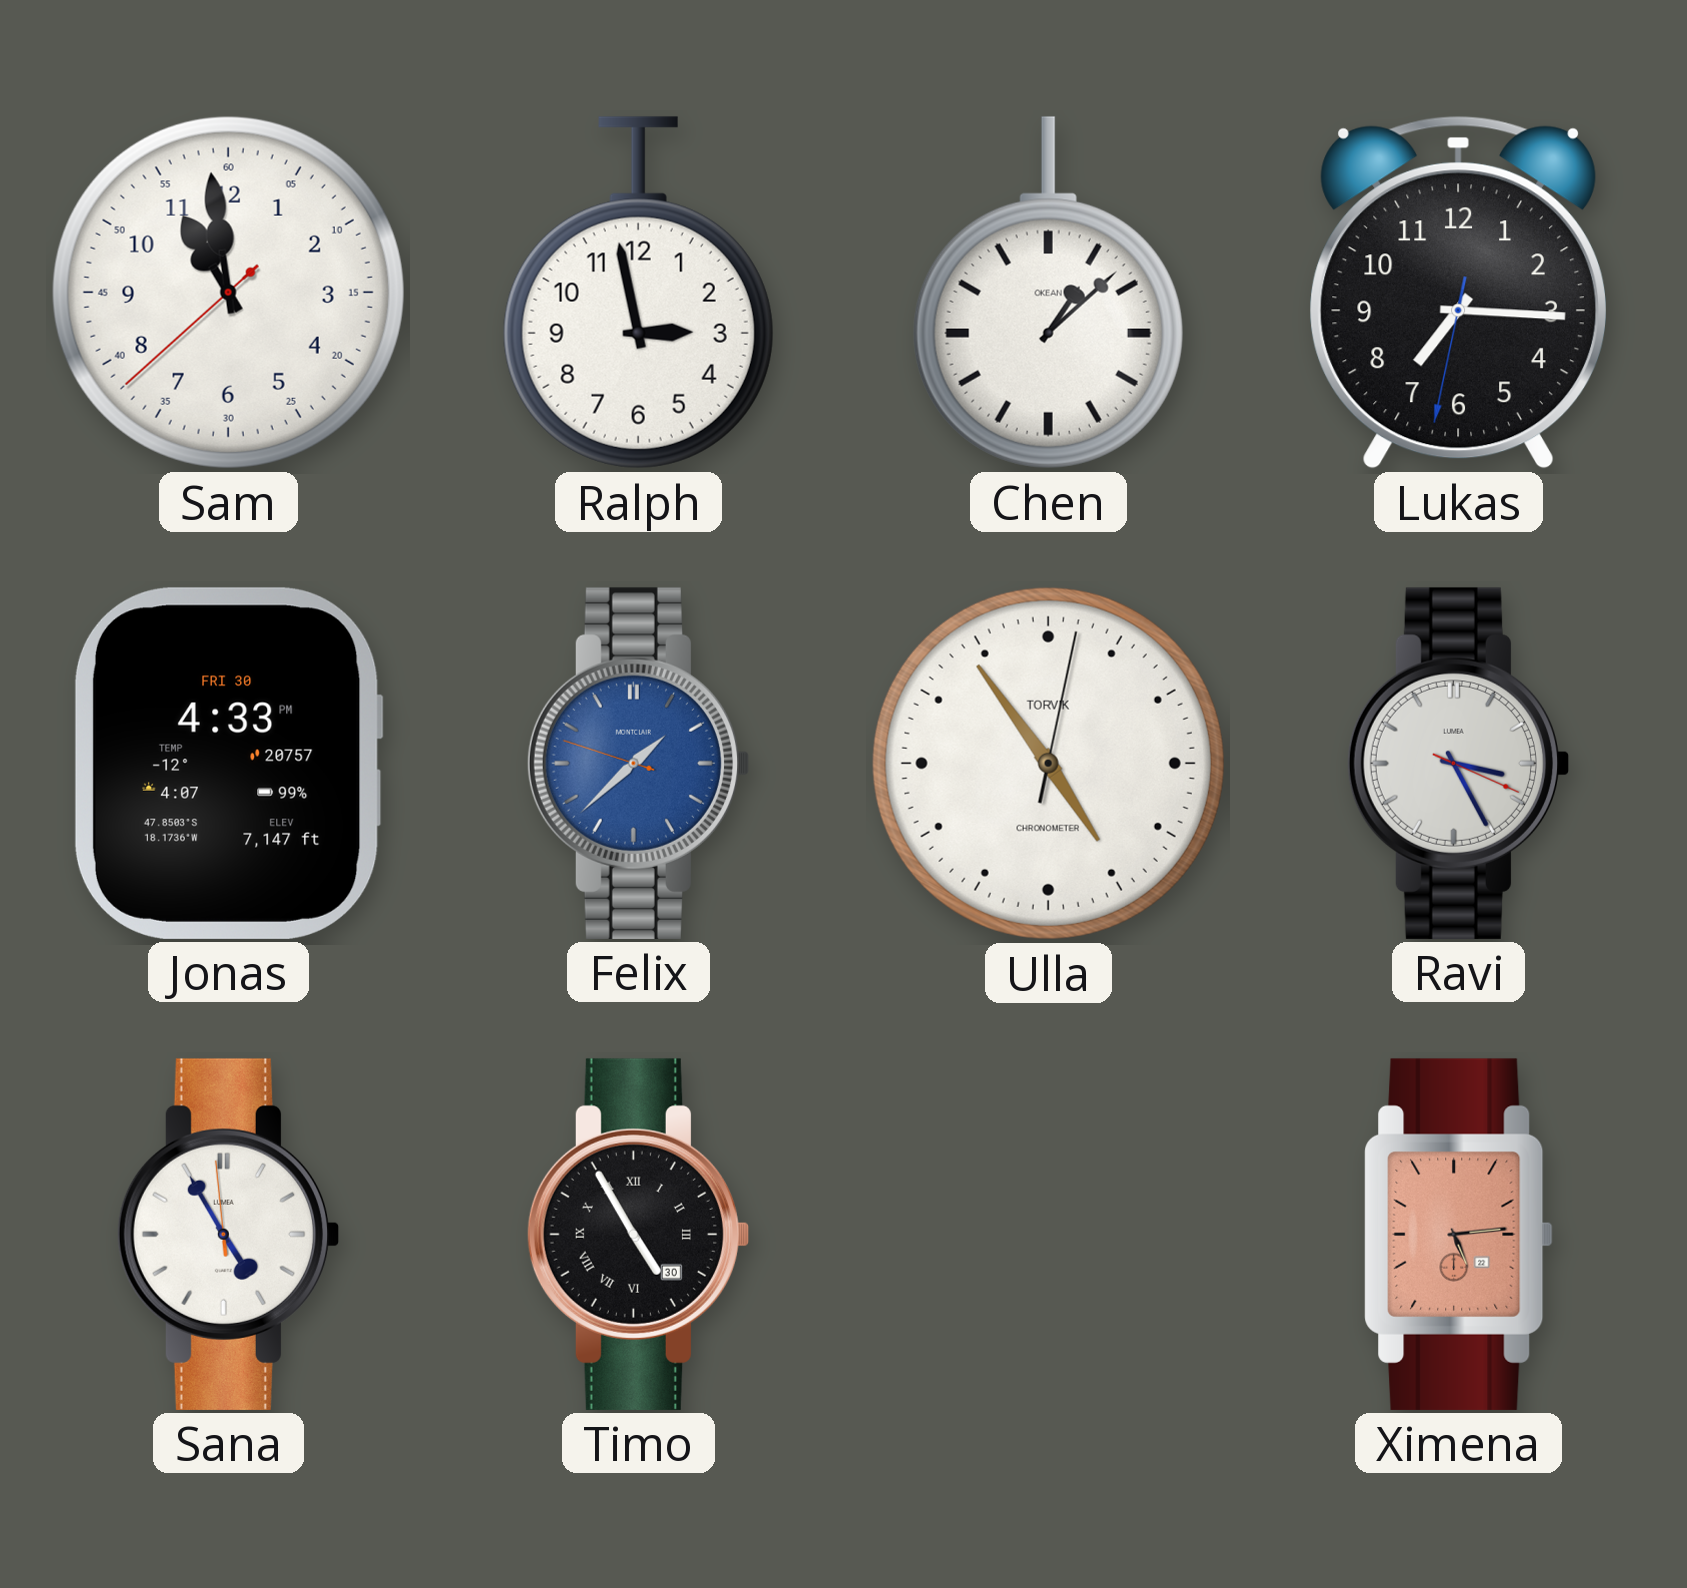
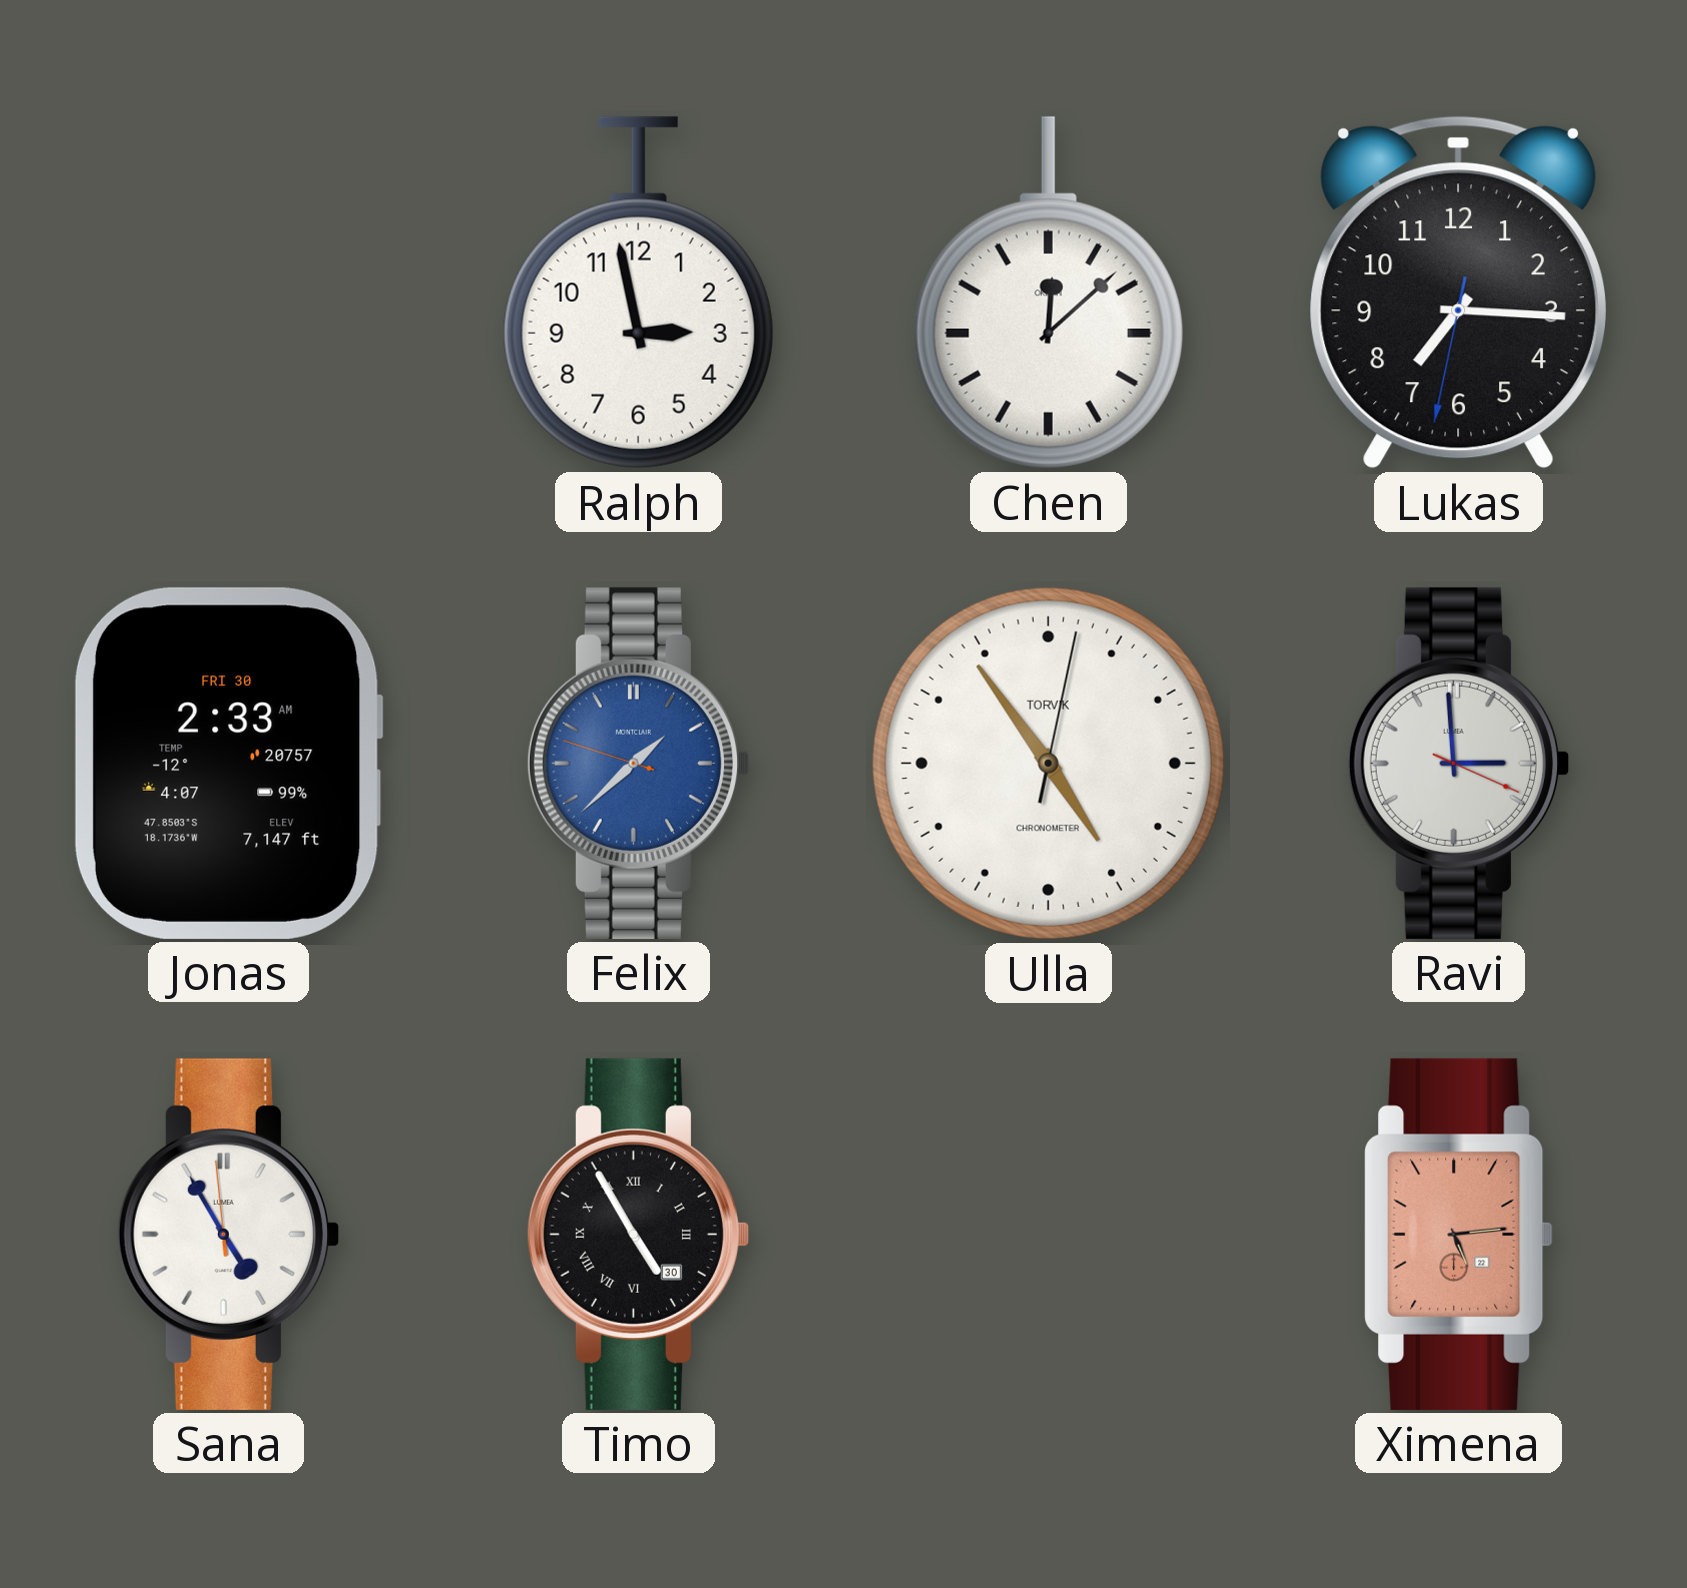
Sam: 10:58 -> none
Chen: 1:08 -> 12:08
Jonas: 4:33 -> 2:33
Ravi: 3:25 -> 2:59
